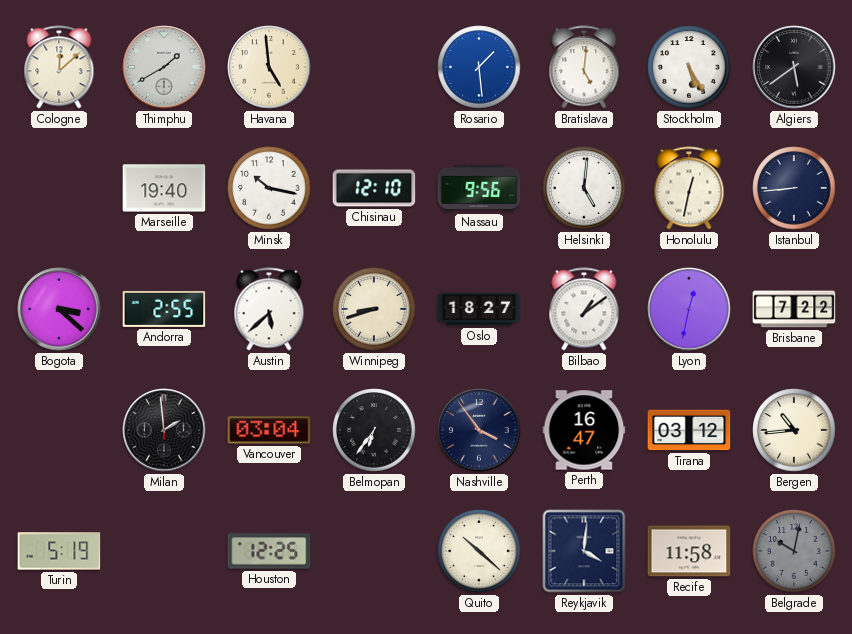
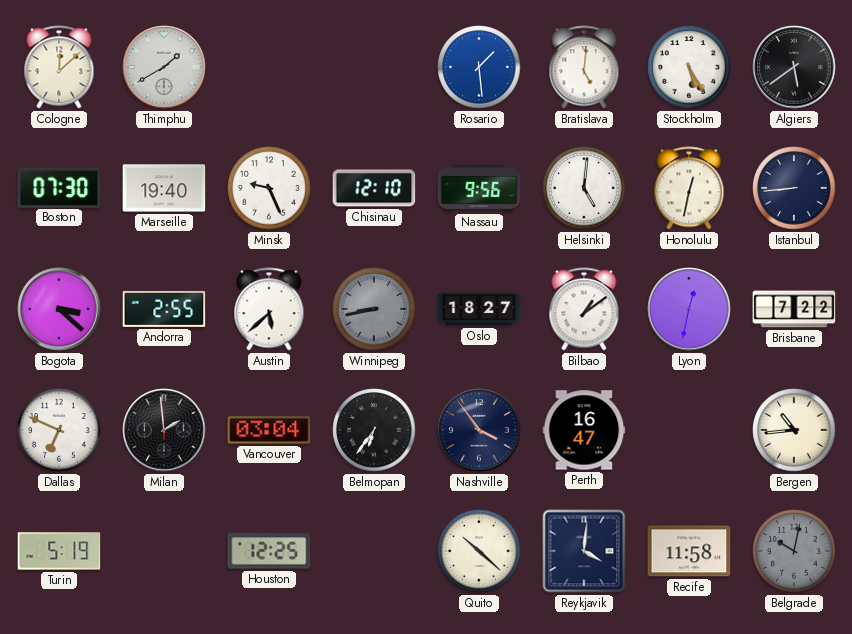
Havana: 4:59 -> none
Boston: none -> 07:30
Minsk: 10:17 -> 9:26
Winnipeg: 8:42 -> 8:43
Winnipeg dial: cream -> grey
Dallas: none -> 6:49
Tirana: 03:12 -> none
